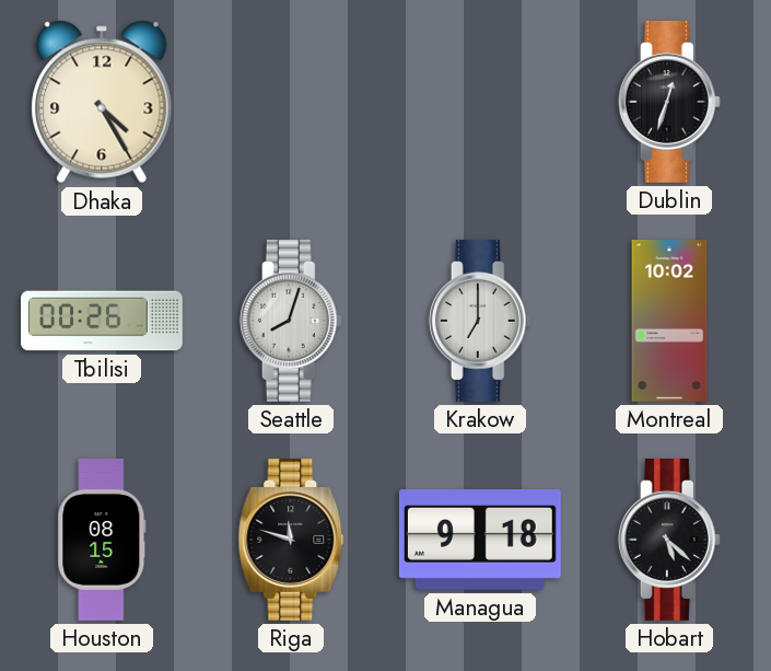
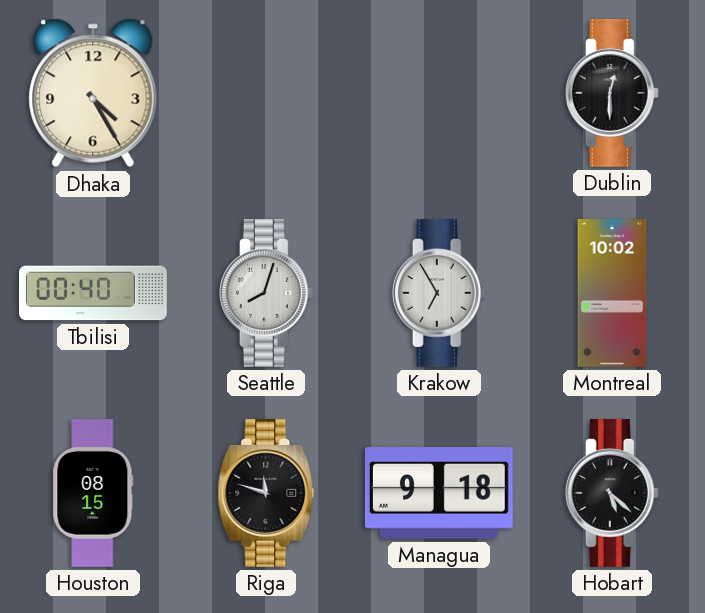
Dublin: 12:33 -> 12:30
Tbilisi: 00:26 -> 00:40
Krakow: 7:00 -> 6:55
